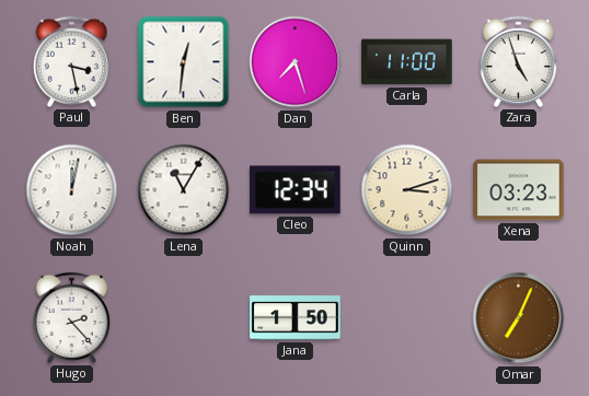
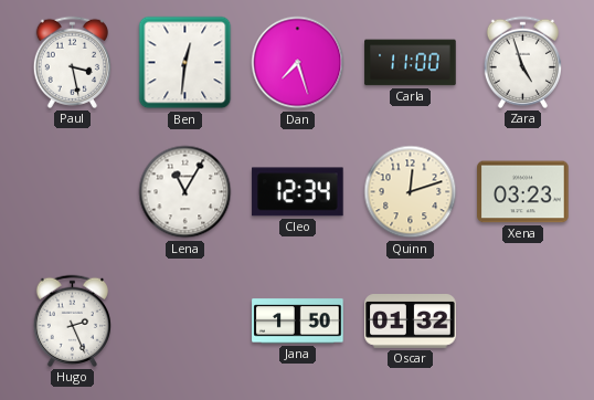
Noah: 12:02 -> none
Quinn: 3:12 -> 12:12
Hugo: 2:23 -> 2:26
Oscar: none -> 01:32
Omar: 7:04 -> none
